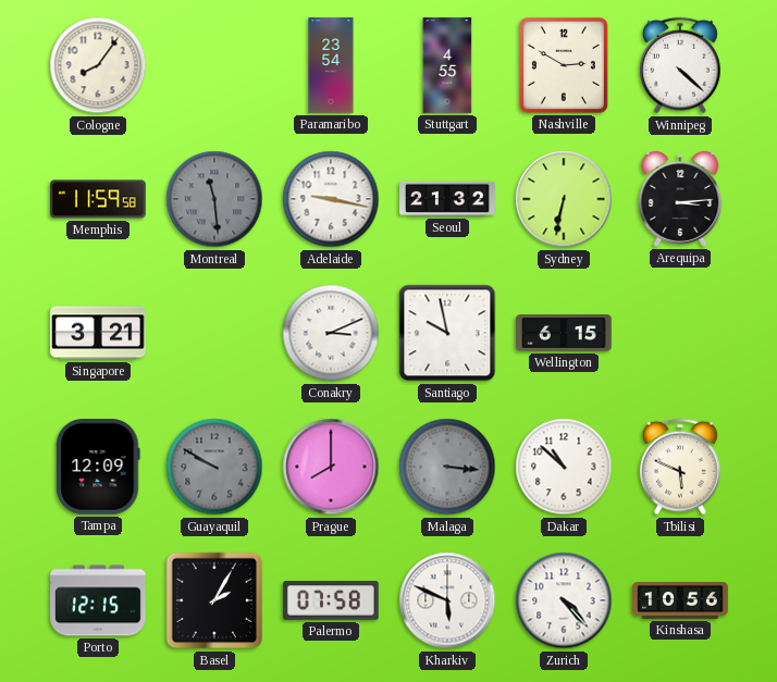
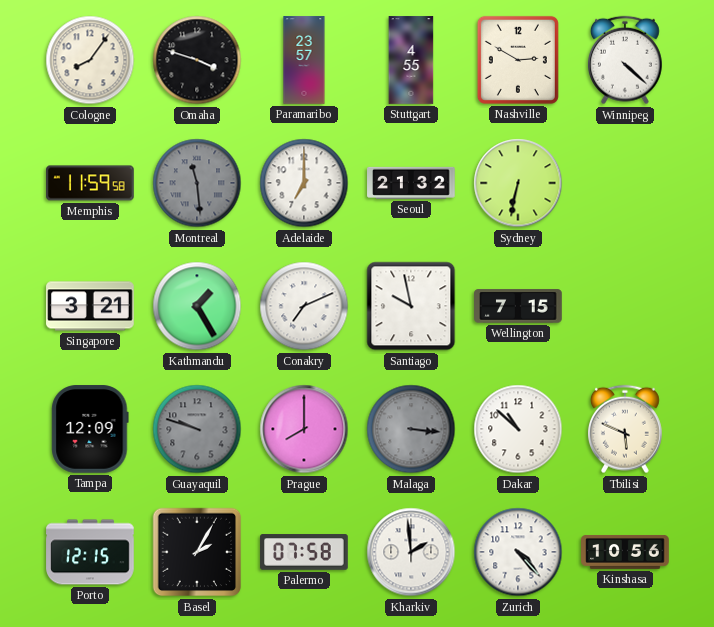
Omaha: none -> 3:48
Paramaribo: 23:54 -> 23:57
Adelaide: 9:17 -> 7:00
Arequipa: 3:14 -> none
Kathmandu: none -> 1:25
Conakry: 3:11 -> 7:11
Wellington: 6:15 -> 7:15
Guayaquil: 9:50 -> 9:48
Kharkiv: 5:49 -> 1:59
